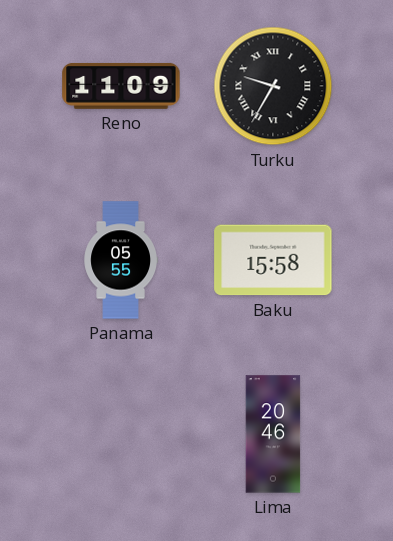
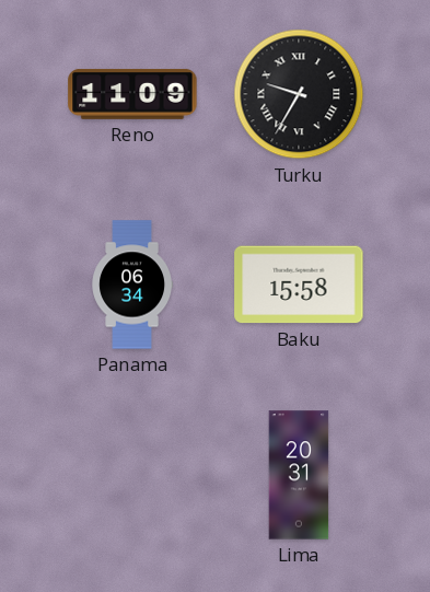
Panama: 05:55 -> 06:34
Lima: 20:46 -> 20:31
